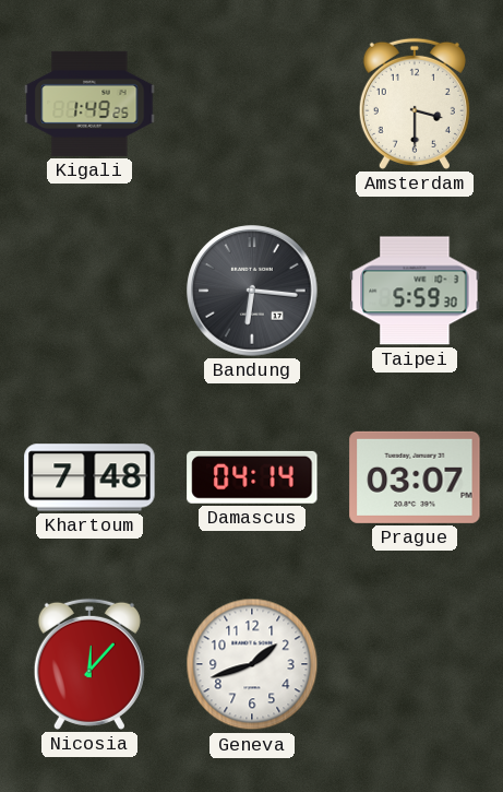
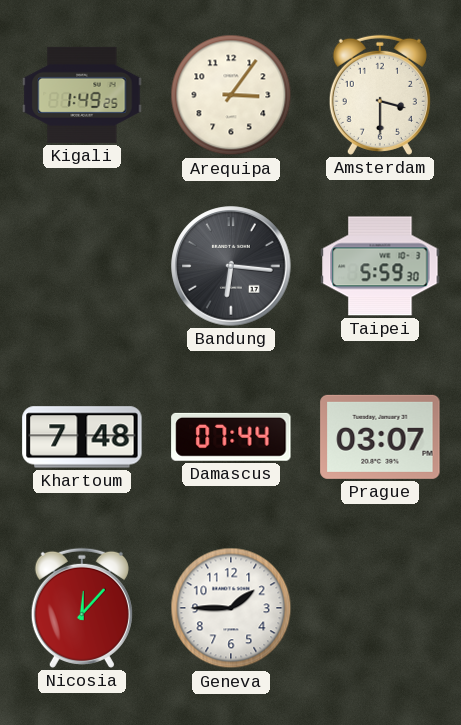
Arequipa: none -> 3:06
Damascus: 04:14 -> 07:44
Geneva: 1:42 -> 1:45
